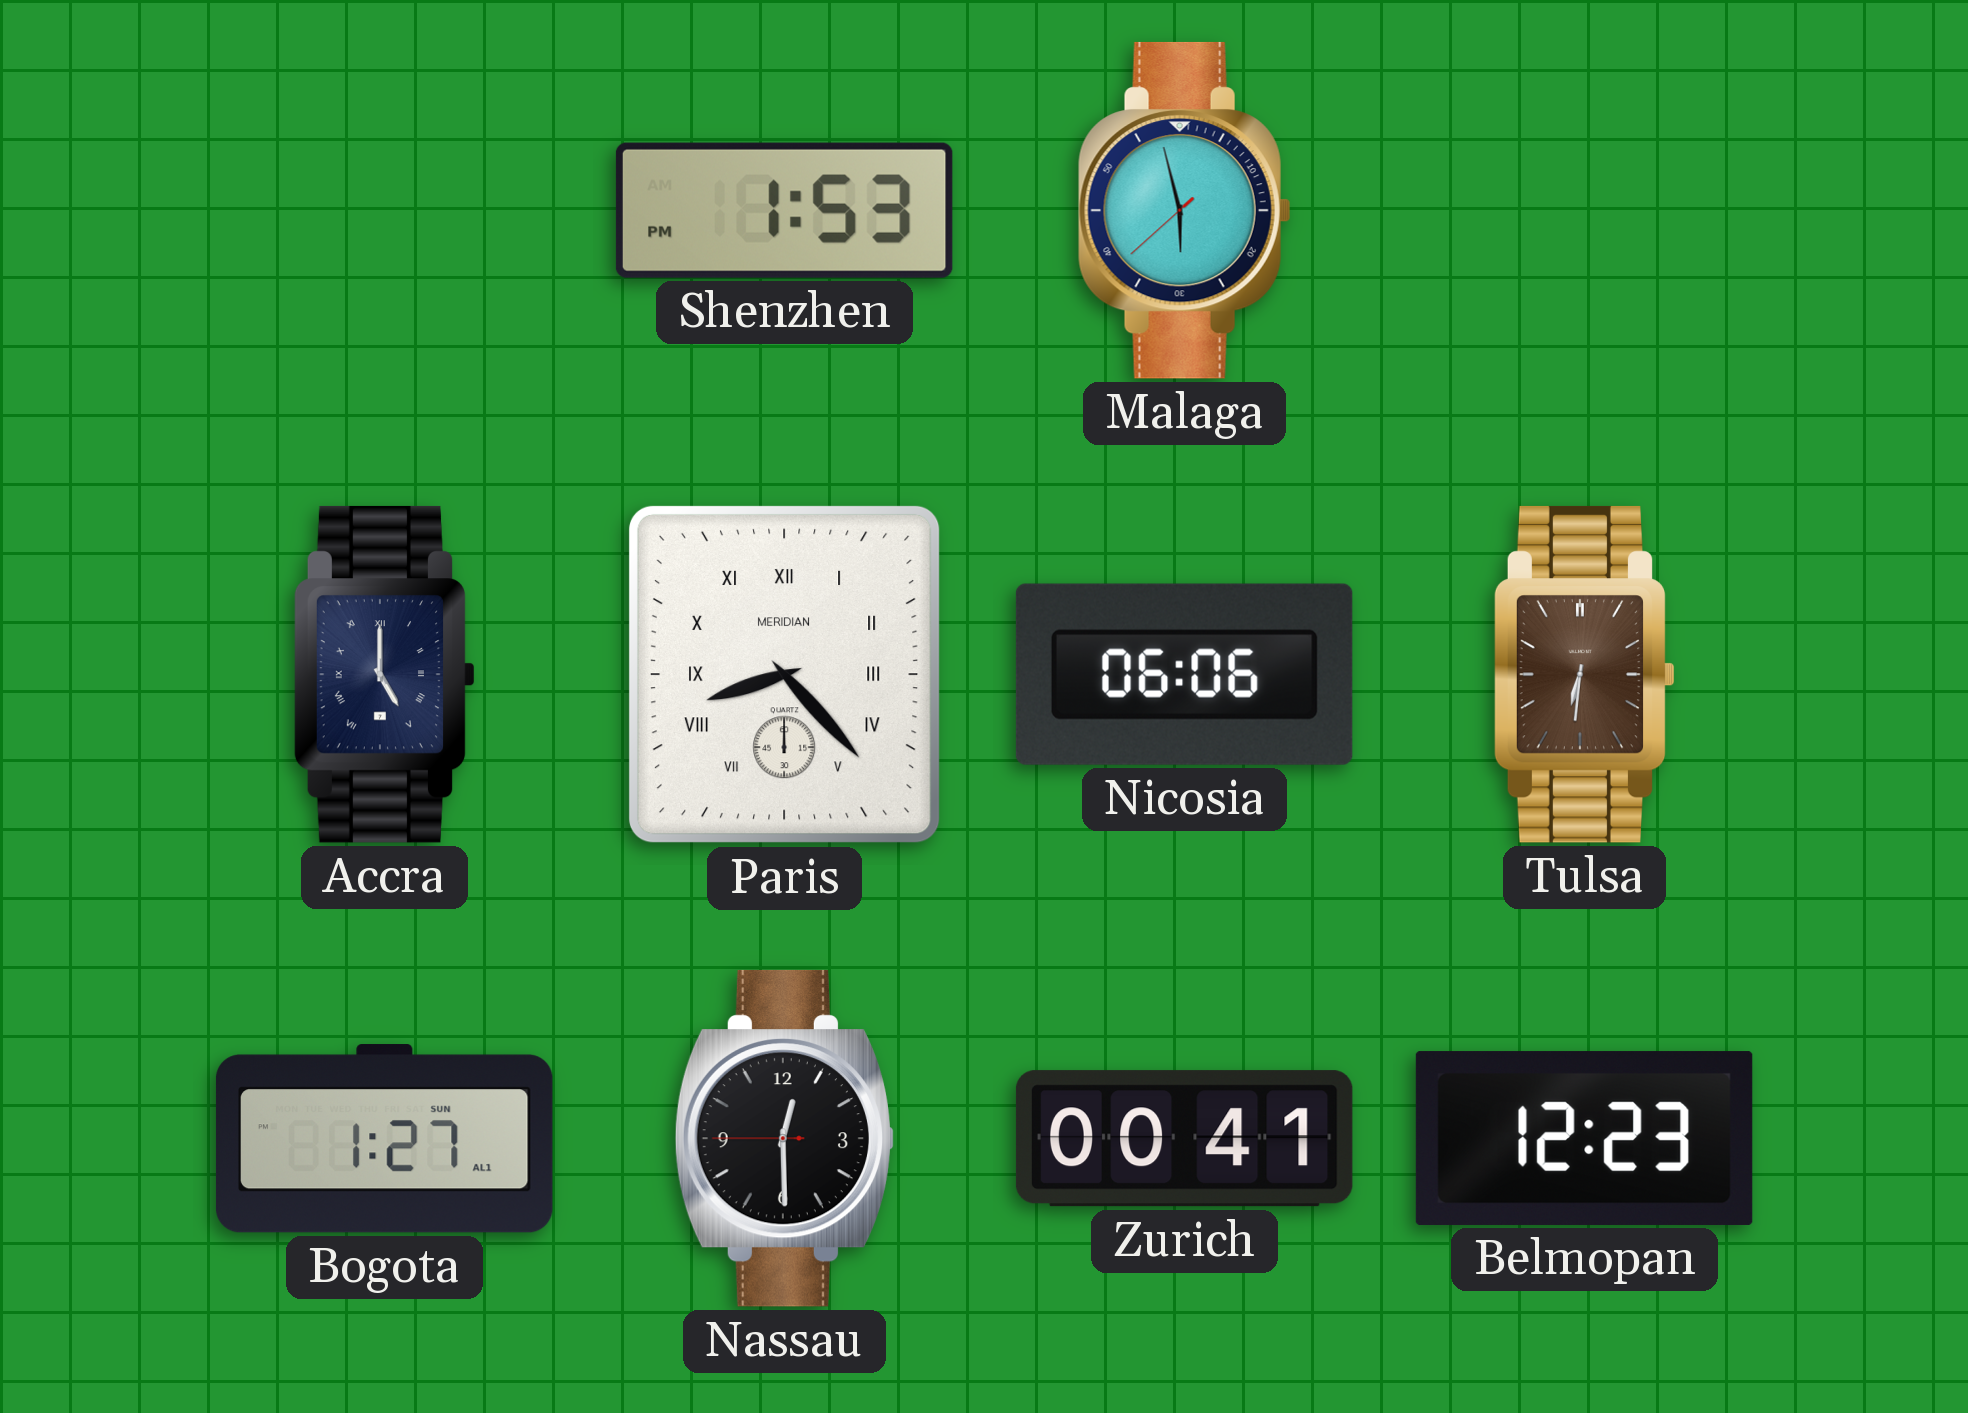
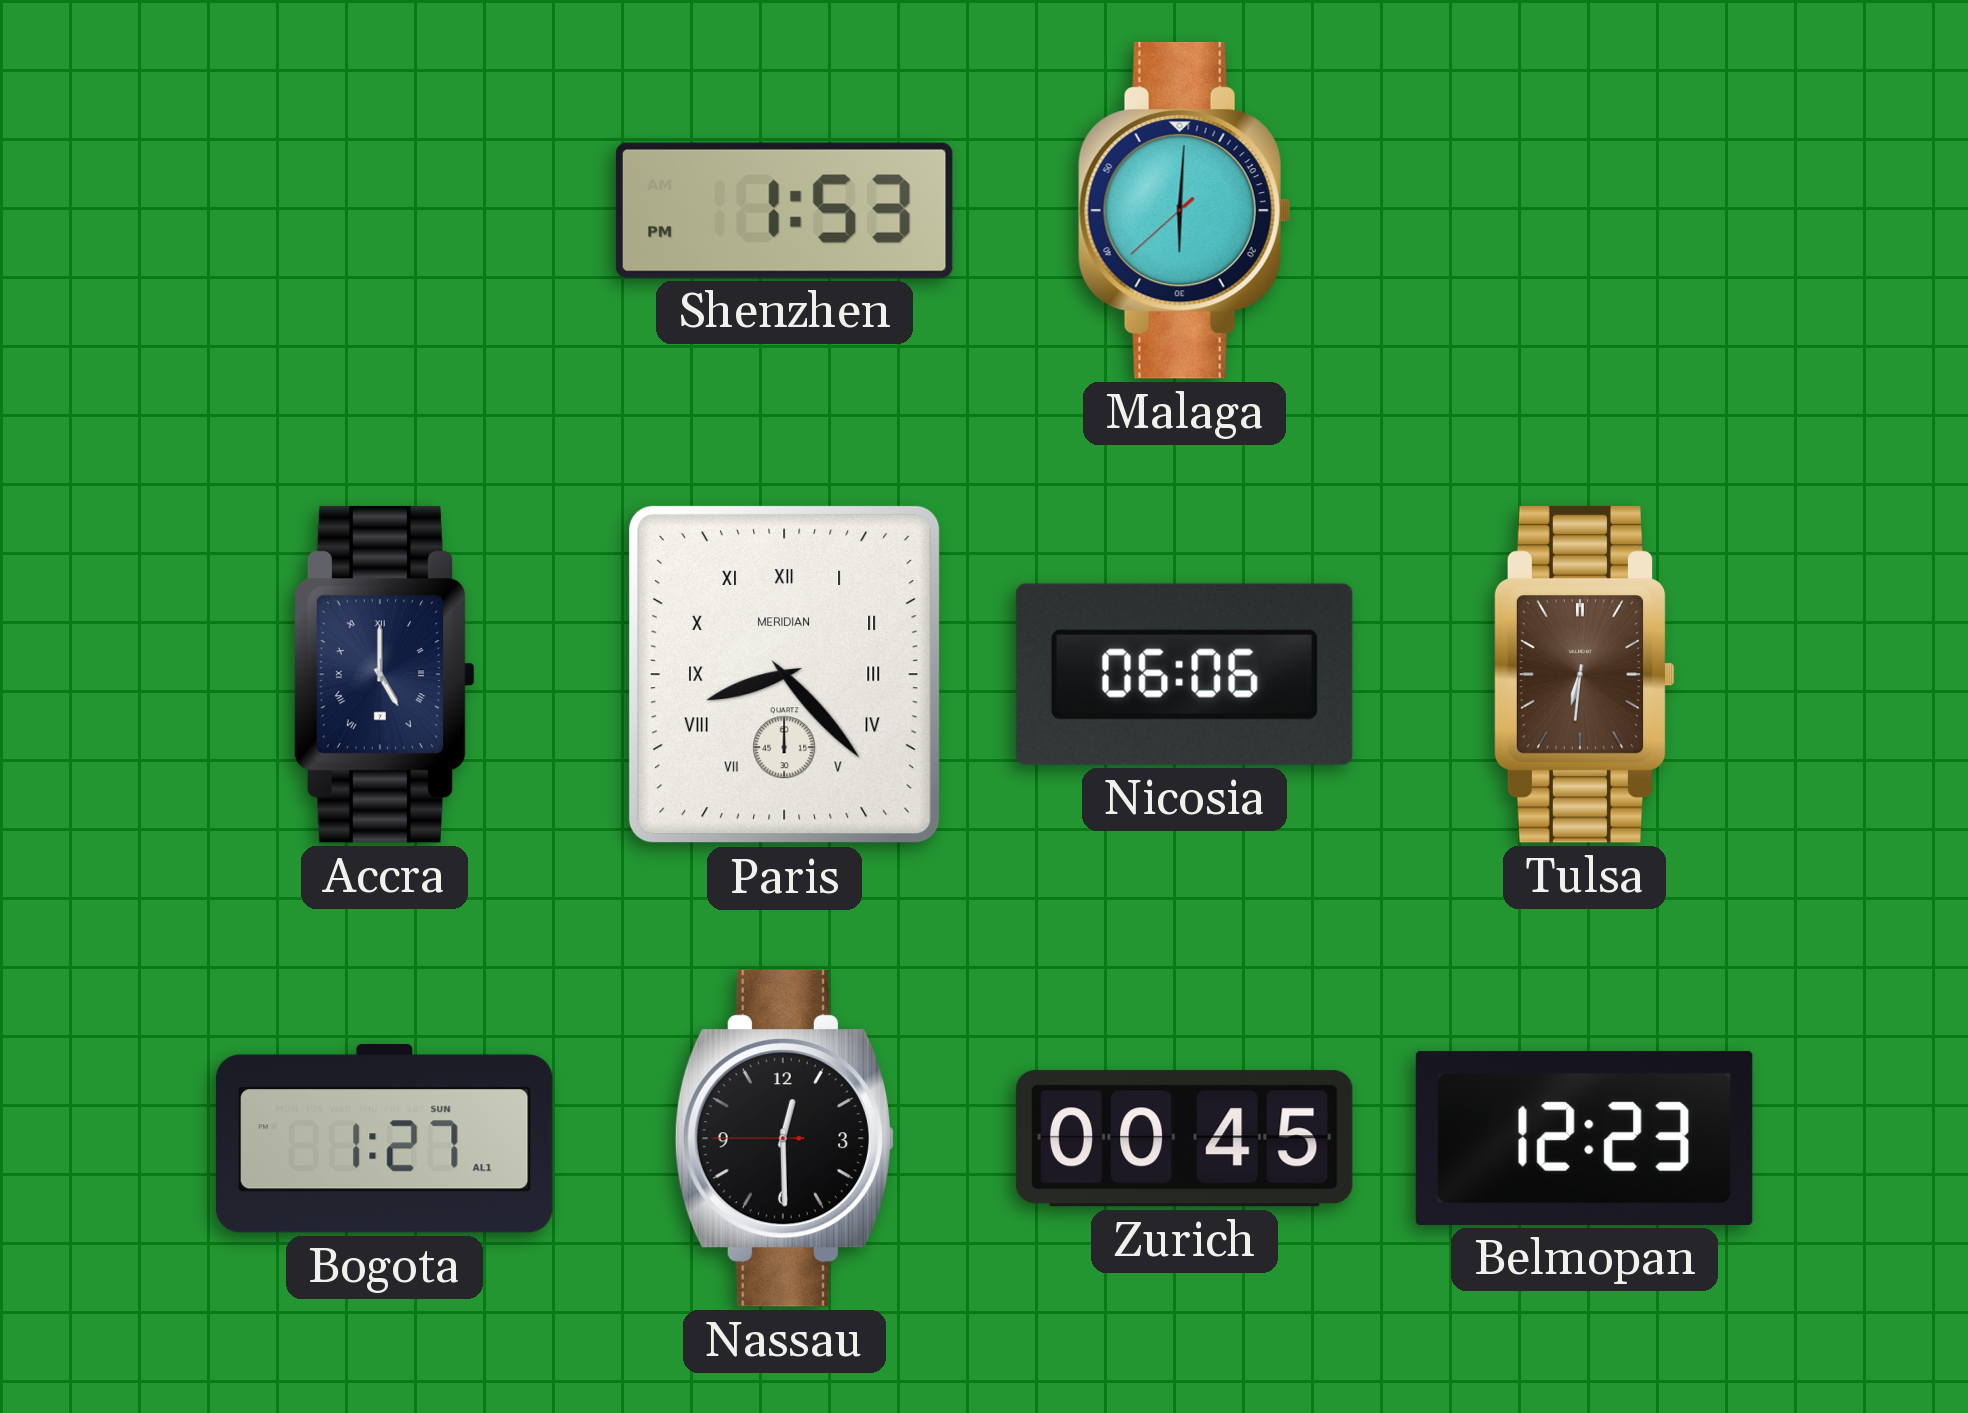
Malaga: 5:57 -> 6:00
Zurich: 00:41 -> 00:45
